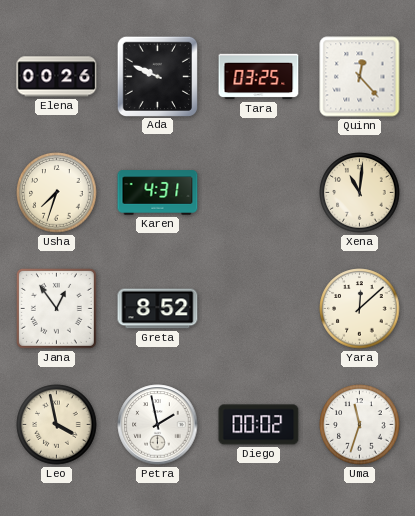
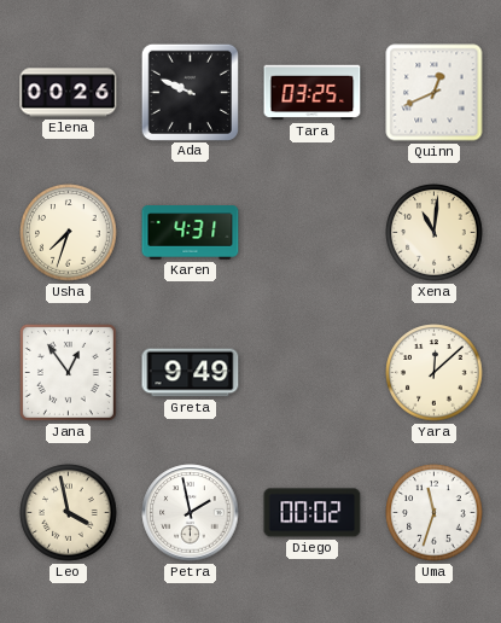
Quinn: 12:23 -> 12:41
Greta: 8:52 -> 9:49
